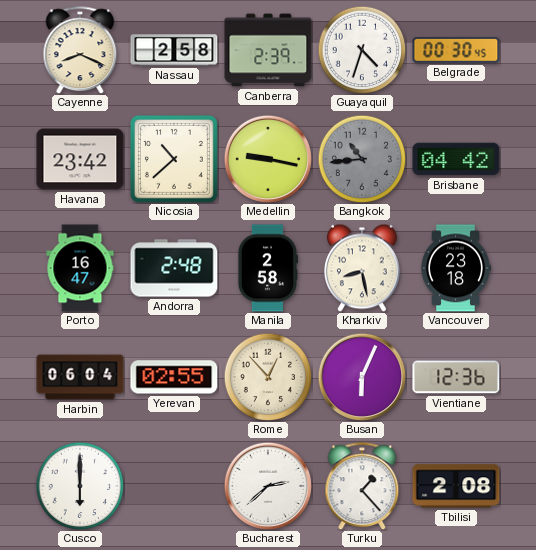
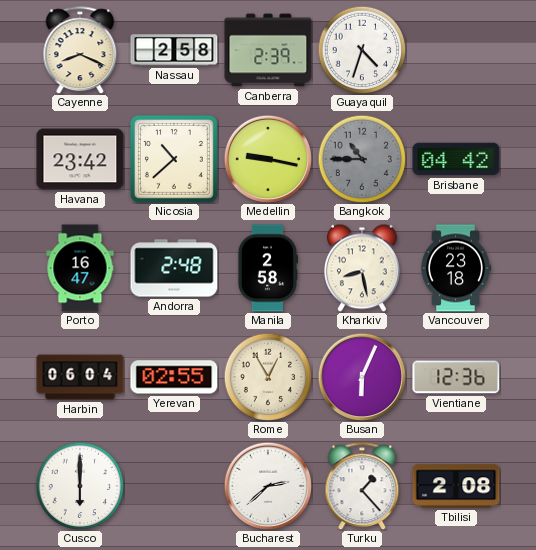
Belgrade: 00:30 -> none
Bangkok: 10:44 -> 10:45
Rome: 12:53 -> 12:55
